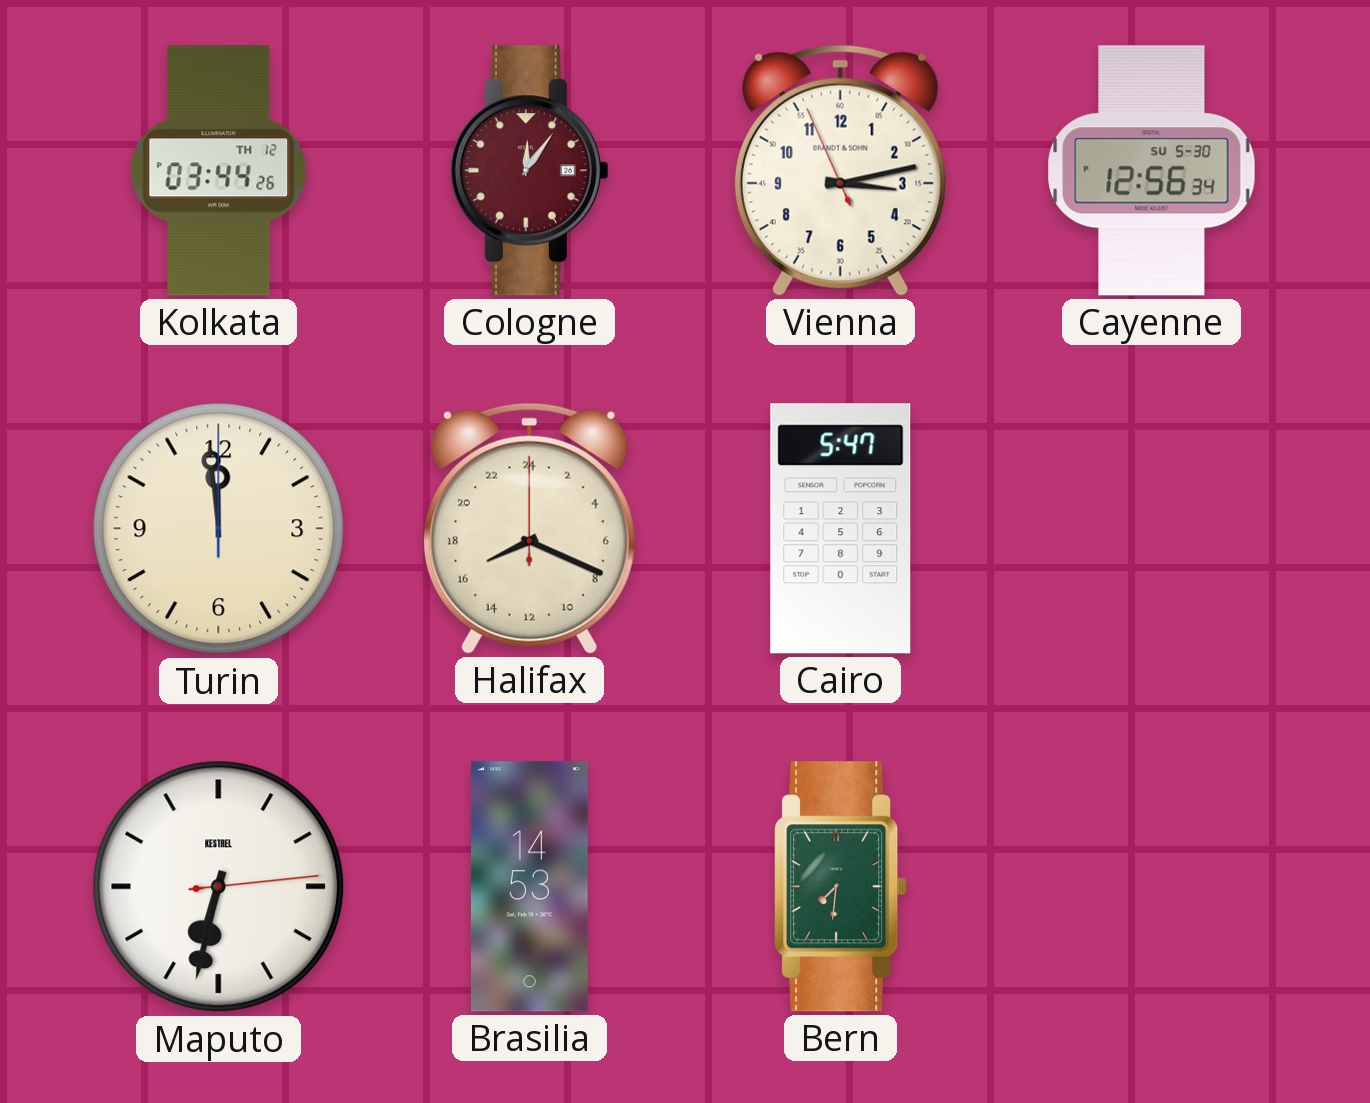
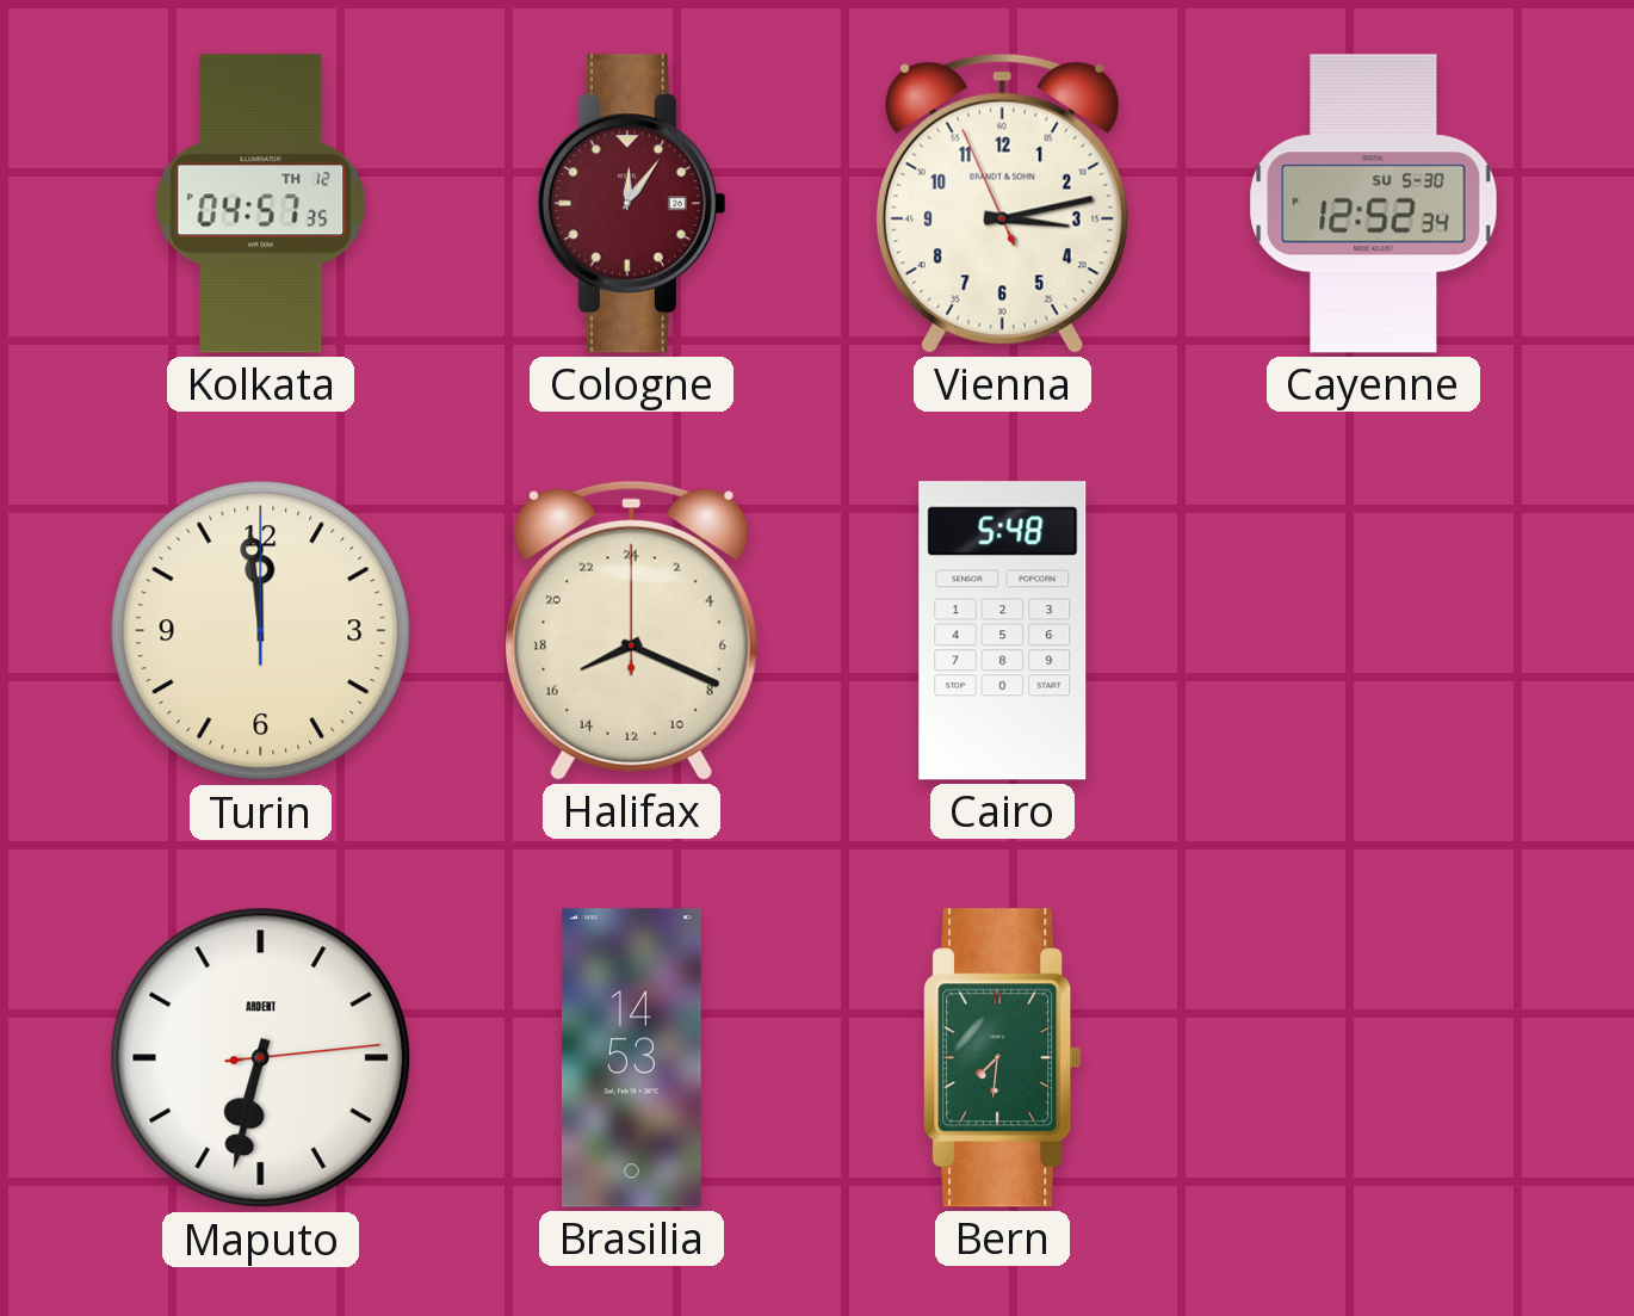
Kolkata: 03:44 -> 04:57
Cayenne: 12:56 -> 12:52
Cairo: 5:47 -> 5:48
Maputo brand: KESTREL -> ARDENT
